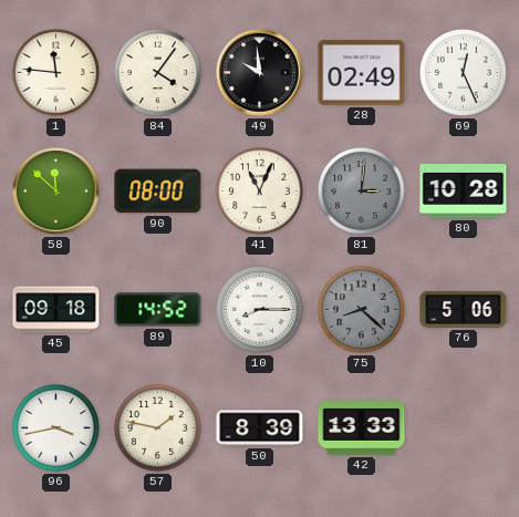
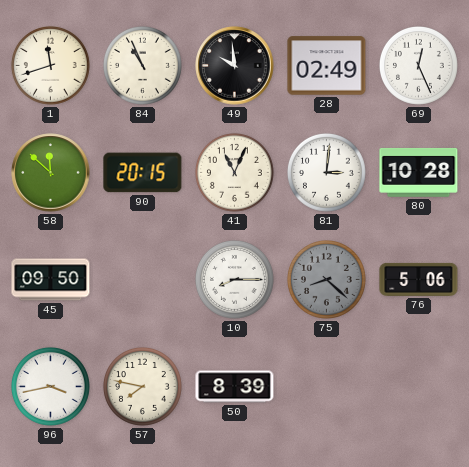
1: 11:46 -> 11:42
84: 4:06 -> 10:56
90: 08:00 -> 20:15
81 dial: grey -> white
45: 09:18 -> 09:50
89: 14:52 -> none
57: 1:47 -> 7:47
42: 13:33 -> none
